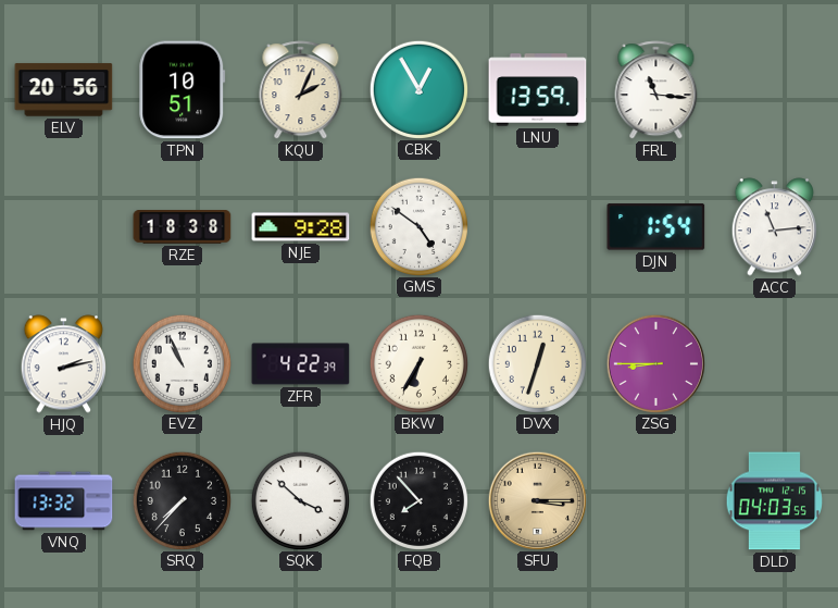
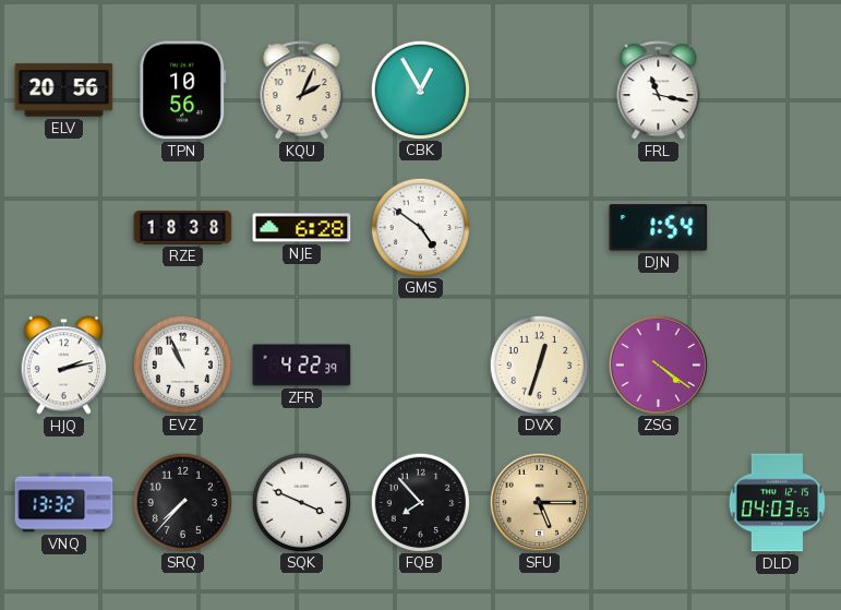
TPN: 10:51 -> 10:56
LNU: 13:59 -> none
FRL: 11:16 -> 11:17
NJE: 9:28 -> 6:28
ACC: 11:14 -> none
BKW: 6:35 -> none
ZSG: 8:45 -> 4:21
SQK: 3:52 -> 3:49
SFU: 3:15 -> 5:15
